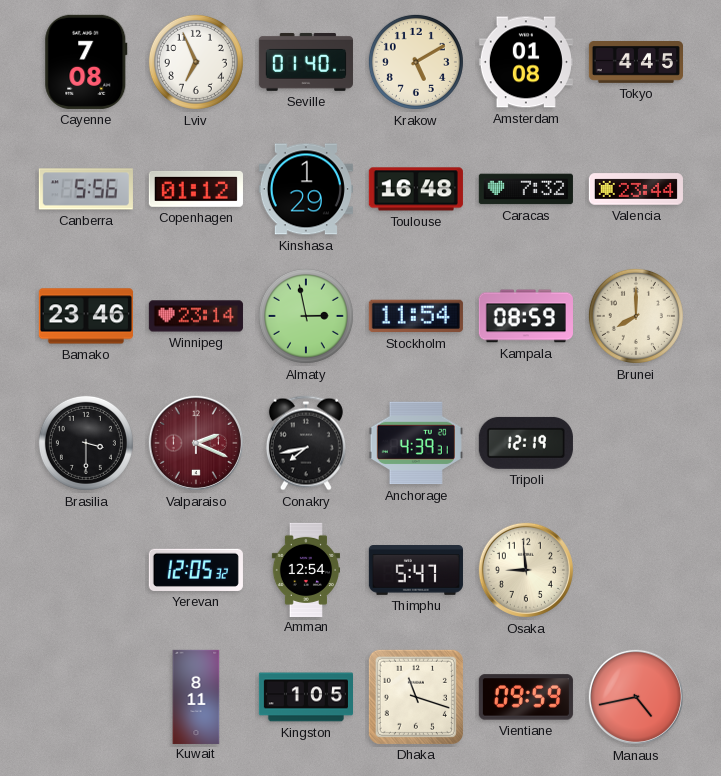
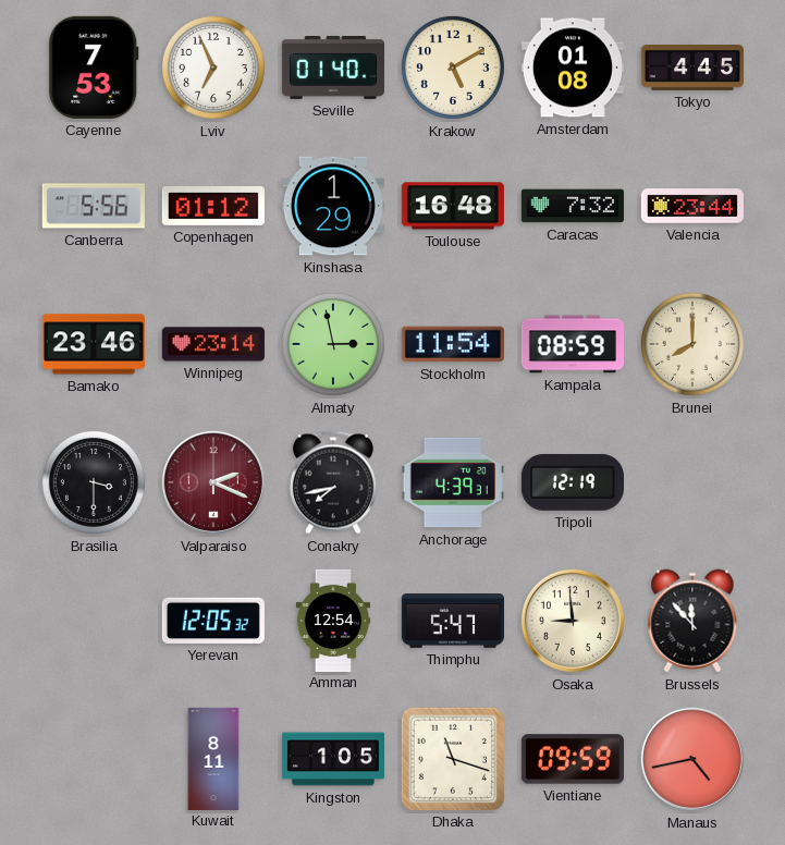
Cayenne: 7:08 -> 7:53
Brussels: none -> 11:53
